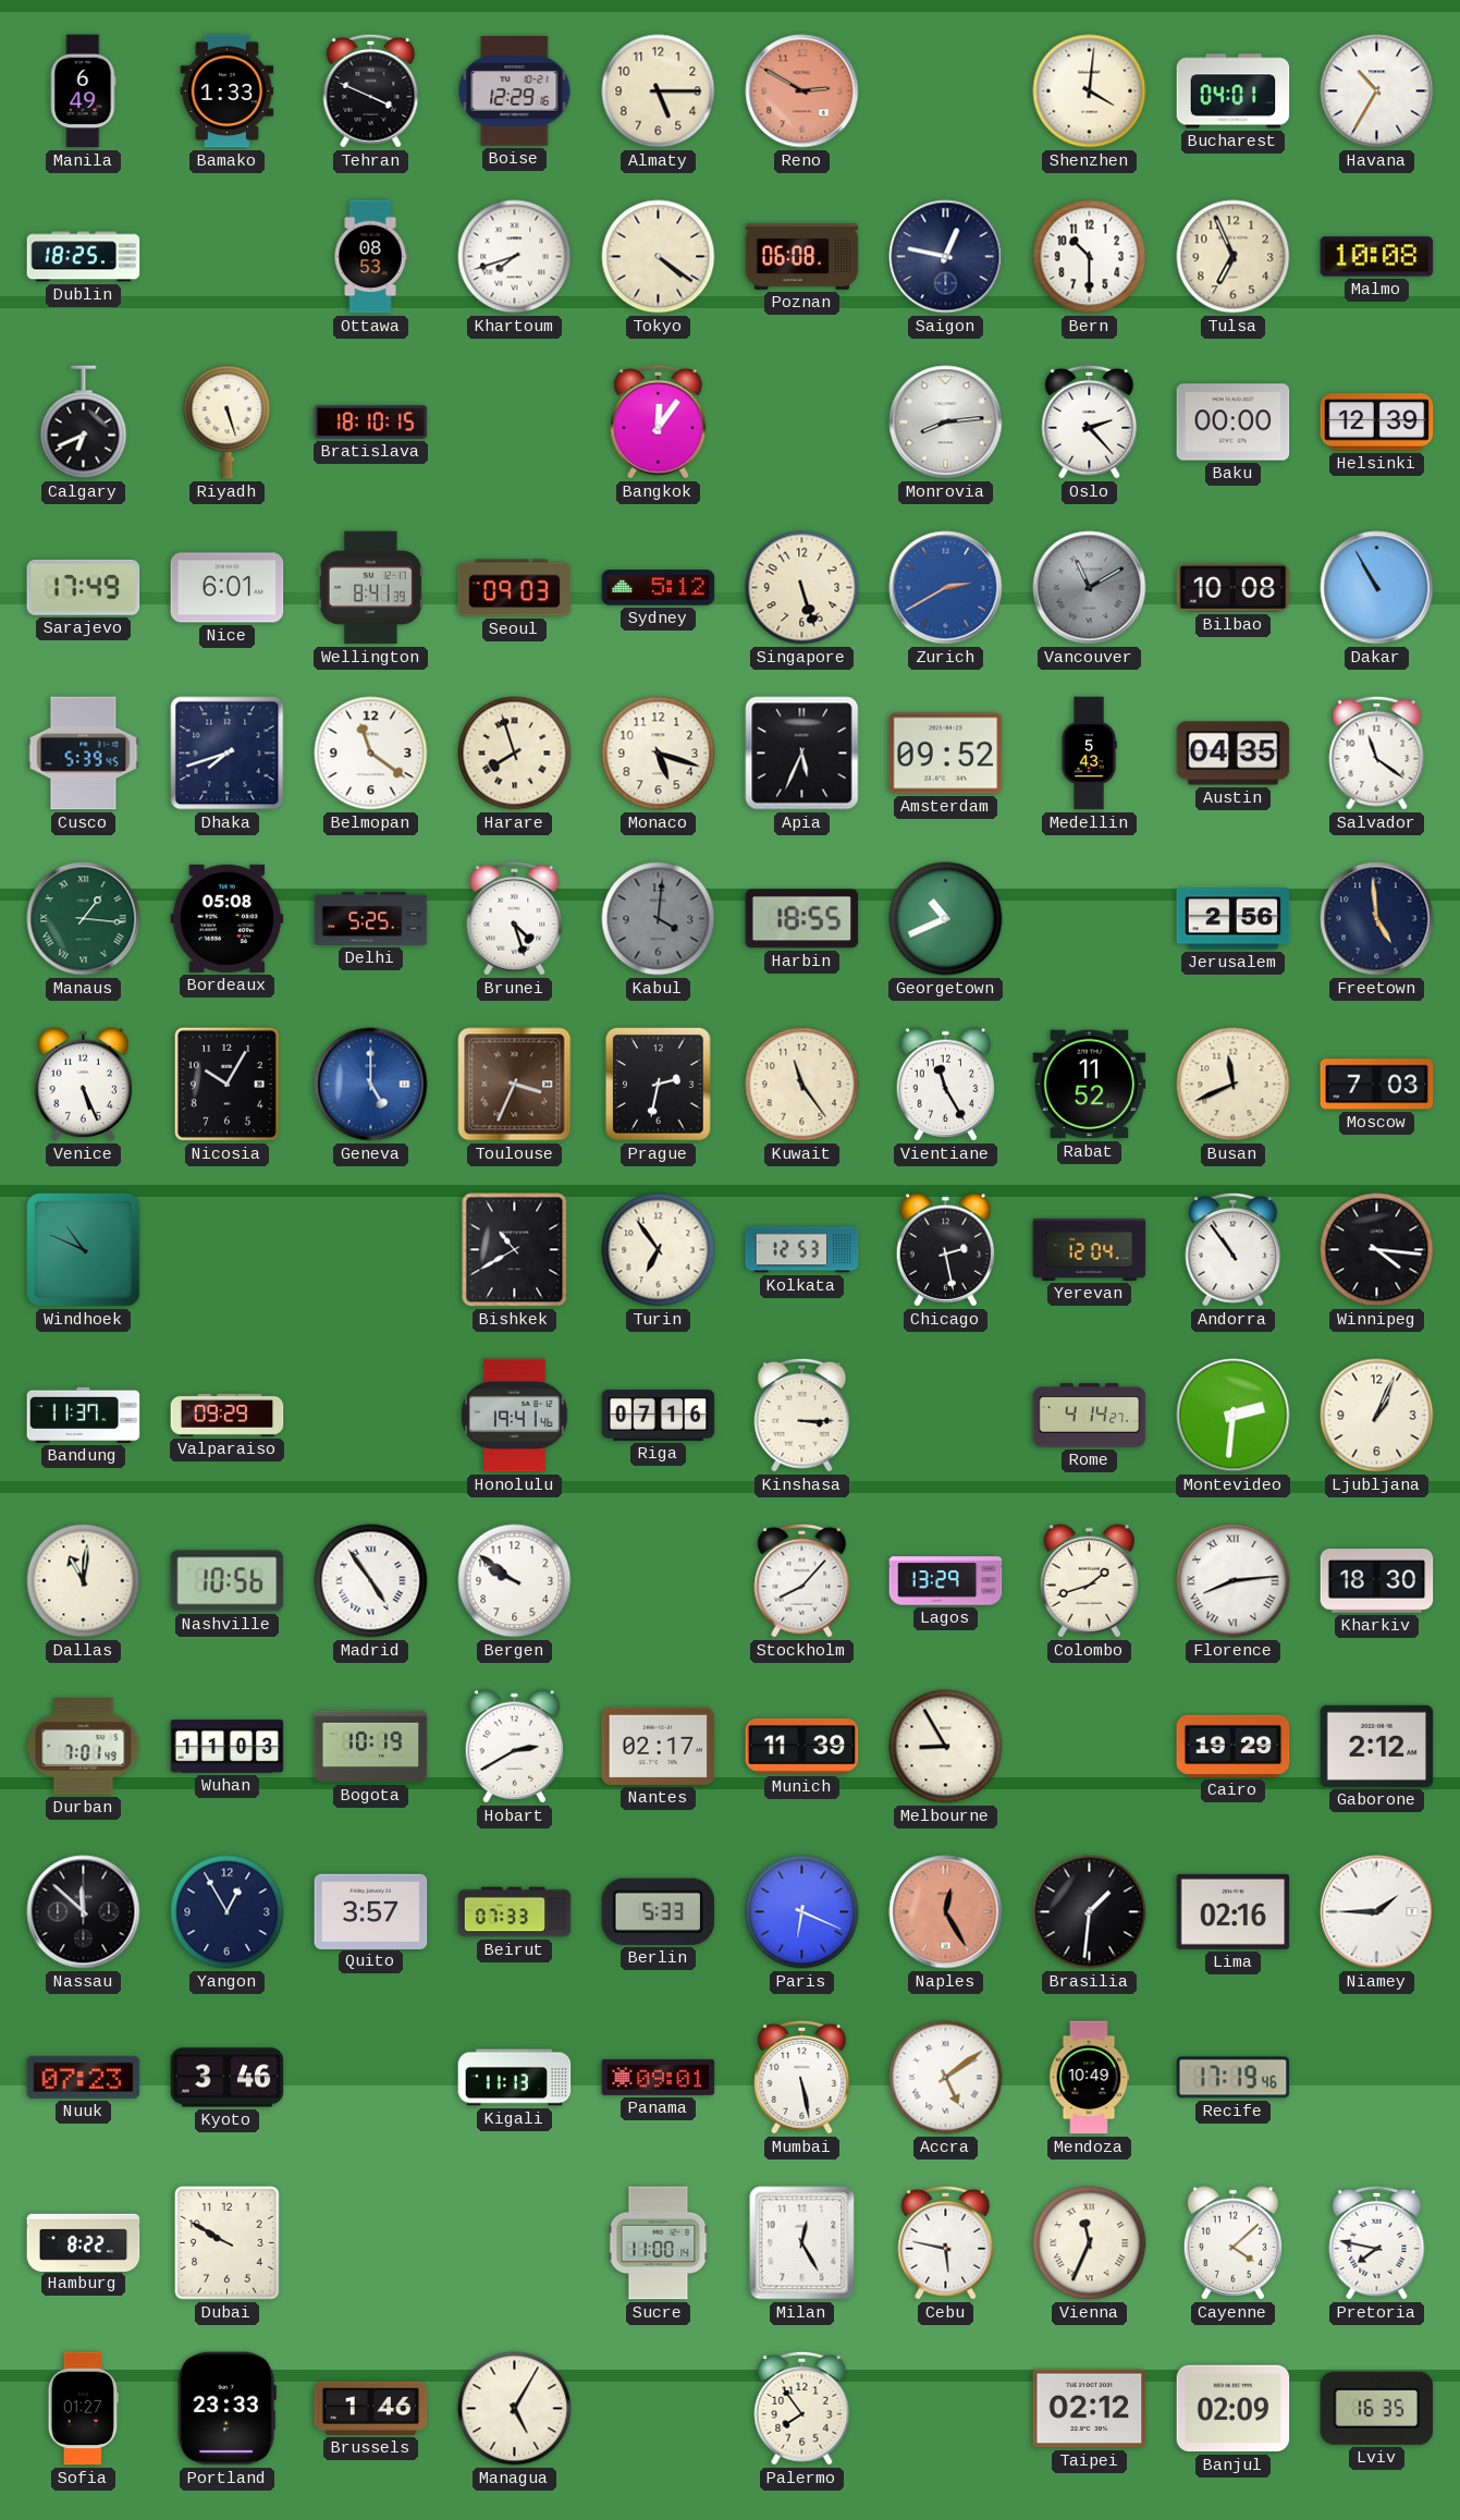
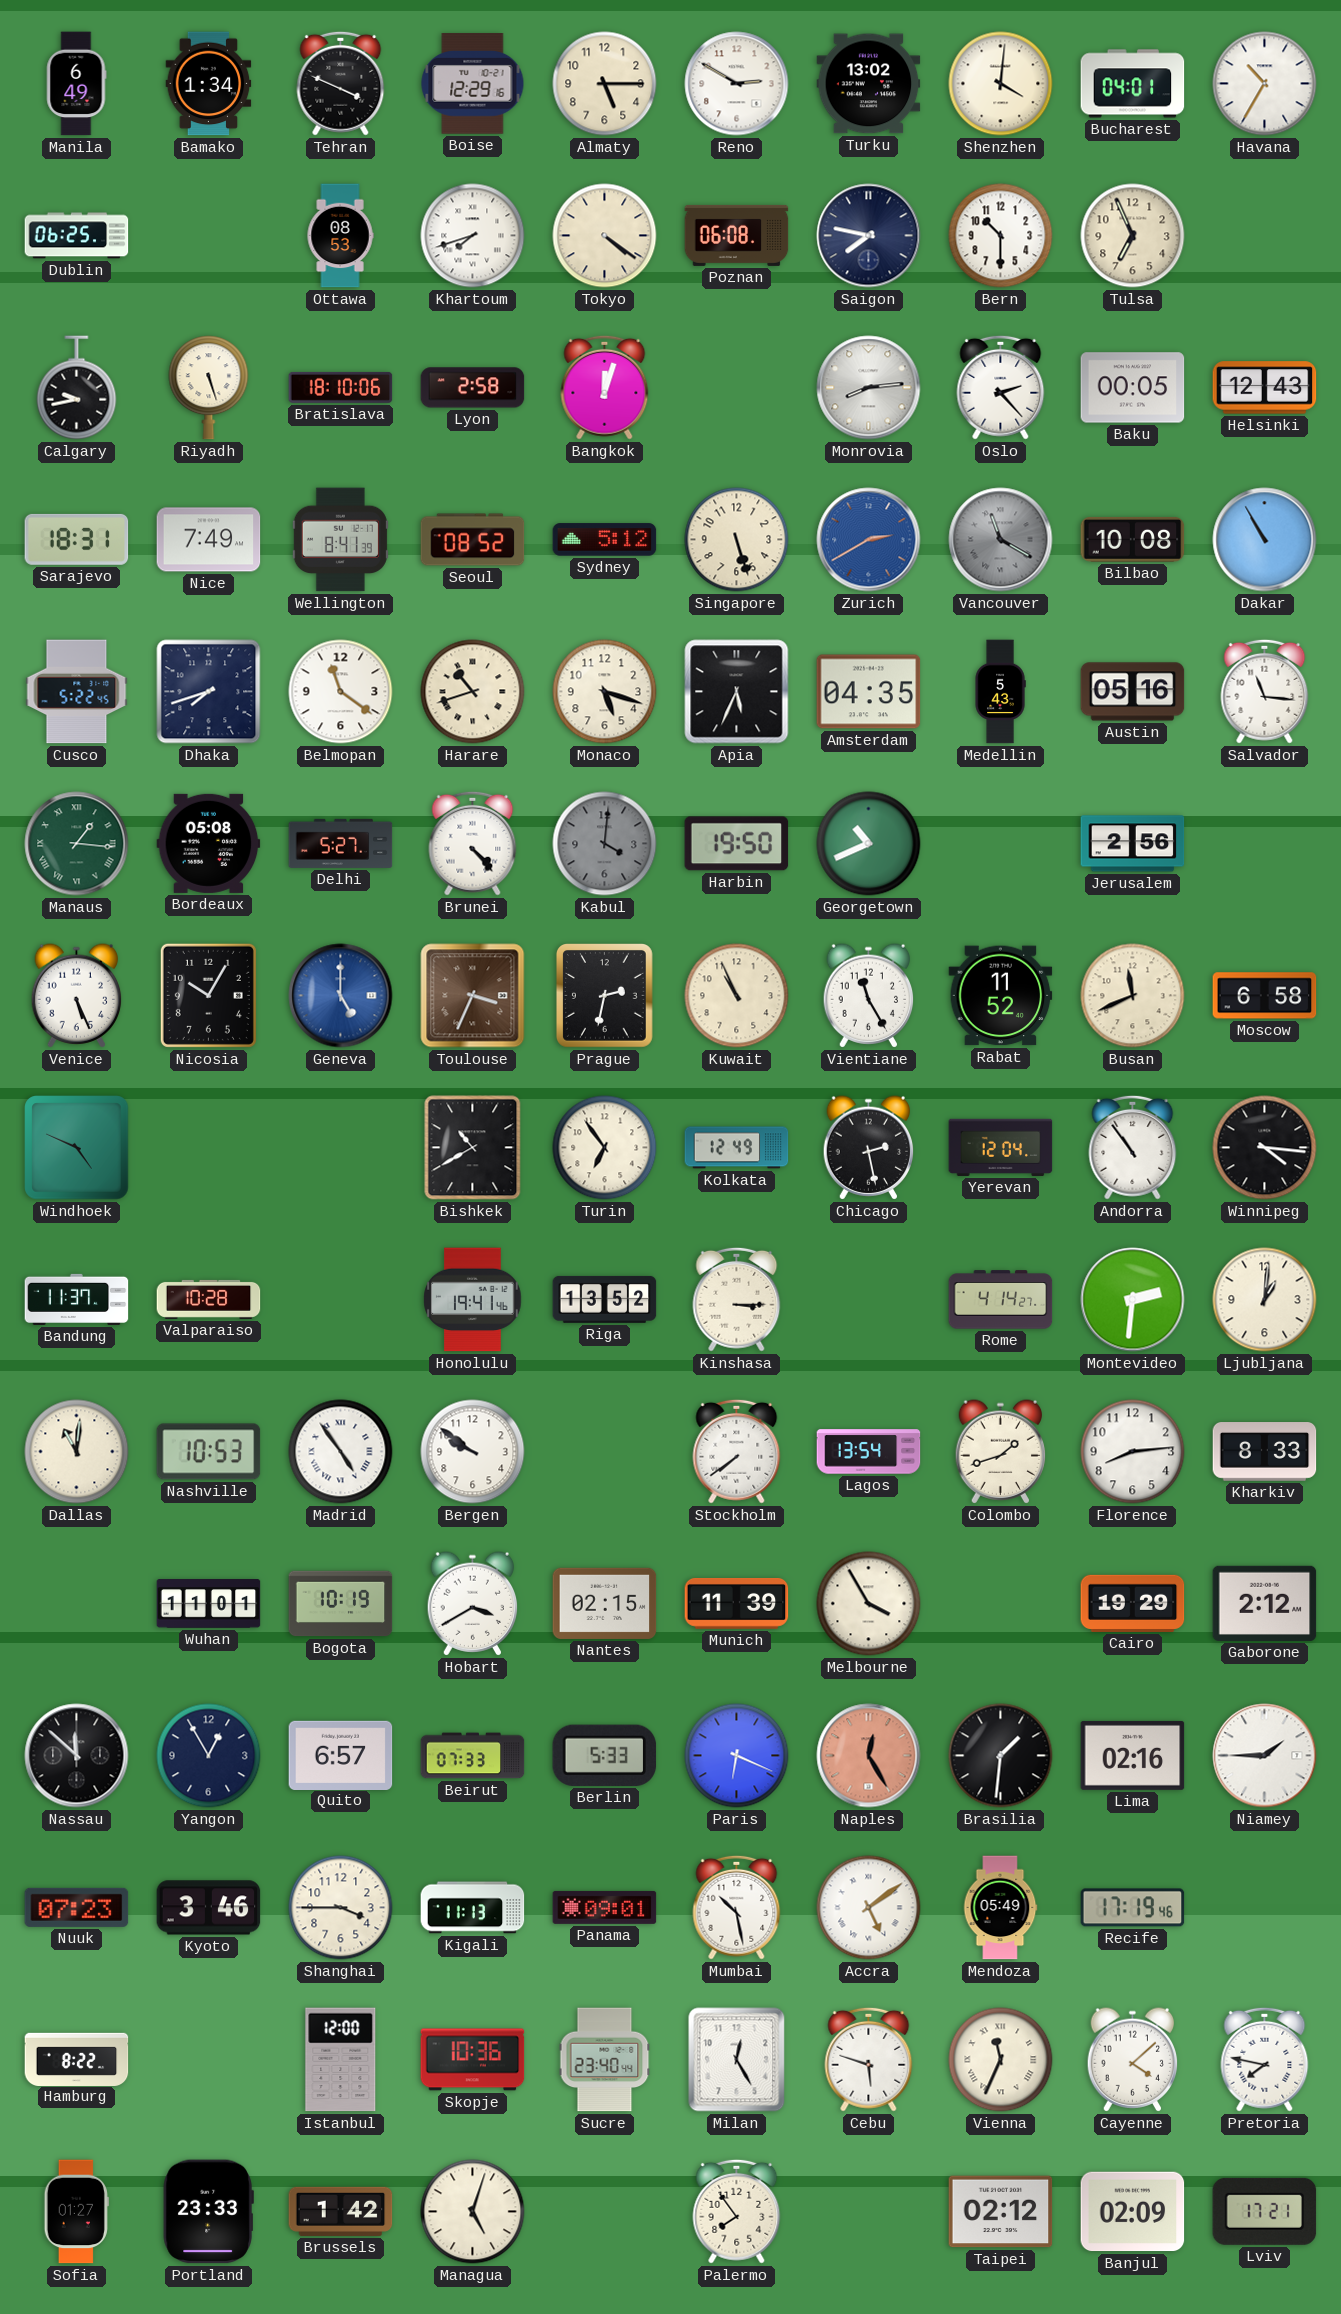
Bamako: 1:33 -> 1:34
Reno dial: salmon -> white
Turku: none -> 13:02
Dublin: 18:25 -> 06:25
Saigon: 12:47 -> 7:47
Malmo: 10:08 -> none
Calgary: 6:41 -> 9:43
Bratislava: 18:10:15 -> 18:10:06
Lyon: none -> 2:58
Bangkok: 12:06 -> 12:03
Baku: 00:00 -> 00:05
Helsinki: 12:39 -> 12:43
Sarajevo: 17:49 -> 18:31
Nice: 6:01 -> 7:49
Seoul: 09:03 -> 08:52
Vancouver: 11:10 -> 11:20
Cusco: 5:39 -> 5:22
Harare: 7:57 -> 10:42
Amsterdam: 09:52 -> 04:35
Austin: 04:35 -> 05:16
Salvador: 11:21 -> 11:16
Delhi: 5:25 -> 5:27
Brunei: 4:27 -> 4:23
Harbin: 18:55 -> 19:50
Freetown: 4:59 -> none
Kuwait: 11:24 -> 10:56
Moscow: 7:03 -> 6:58
Windhoek: 10:49 -> 4:49
Kolkata: 12:53 -> 12:49
Valparaiso: 09:29 -> 10:28
Riga: 07:16 -> 13:52
Ljubljana: 1:04 -> 1:01
Nashville: 10:56 -> 10:53
Stockholm: 8:07 -> 7:39
Lagos: 13:29 -> 13:54
Florence numerals: Roman -> Arabic
Kharkiv: 18:30 -> 8:33
Durban: 7:01 -> none
Wuhan: 11:03 -> 11:01
Hobart: 2:40 -> 3:40
Nantes: 02:17 -> 02:15
Melbourne: 8:55 -> 3:55
Quito: 3:57 -> 6:57
Shanghai: none -> 3:45
Mumbai: 5:28 -> 10:28
Mendoza: 10:49 -> 05:49
Dubai: 9:50 -> none
Istanbul: none -> 12:00
Skopje: none -> 10:36
Sucre: 11:00 -> 23:40
Cebu: 5:47 -> 5:48
Brussels: 1:46 -> 1:42
Managua: 5:05 -> 5:03
Lviv: 16:35 -> 17:21
